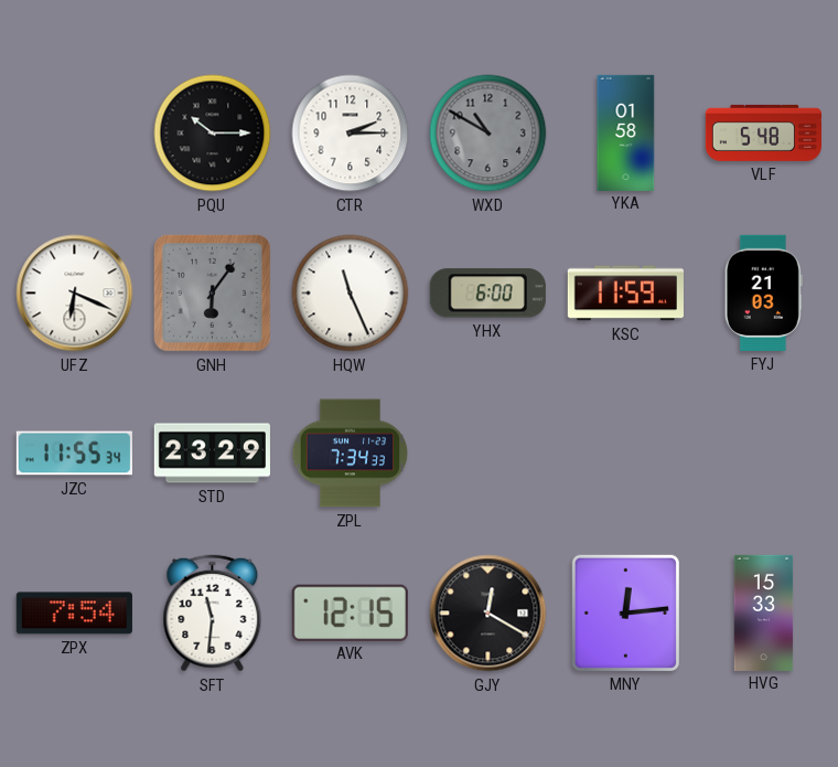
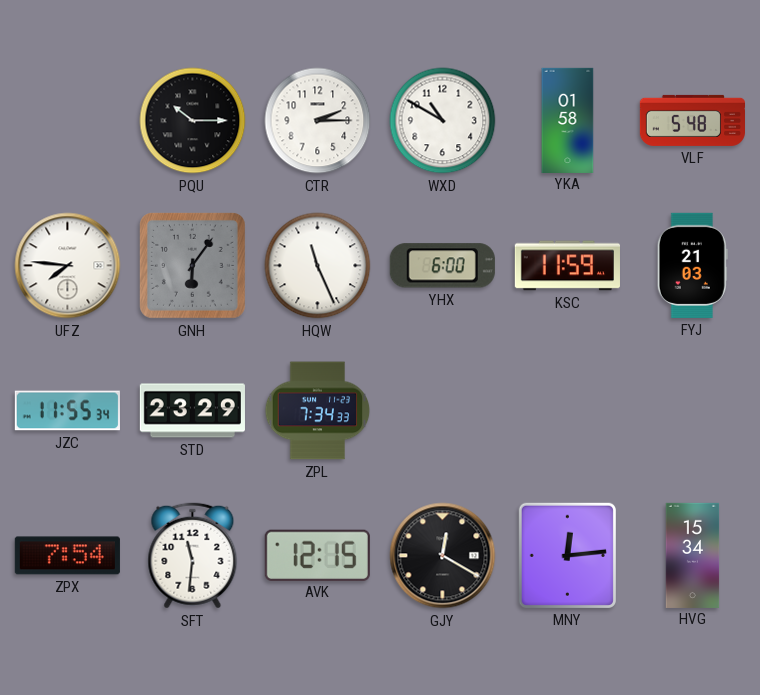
WXD dial: grey -> white
UFZ: 6:19 -> 7:46
HVG: 15:33 -> 15:34
